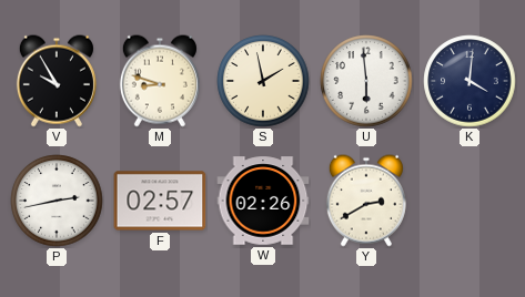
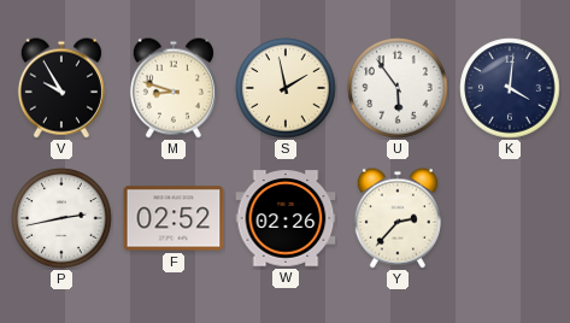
U: 5:59 -> 5:54
F: 02:57 -> 02:52
Y: 2:40 -> 2:37
